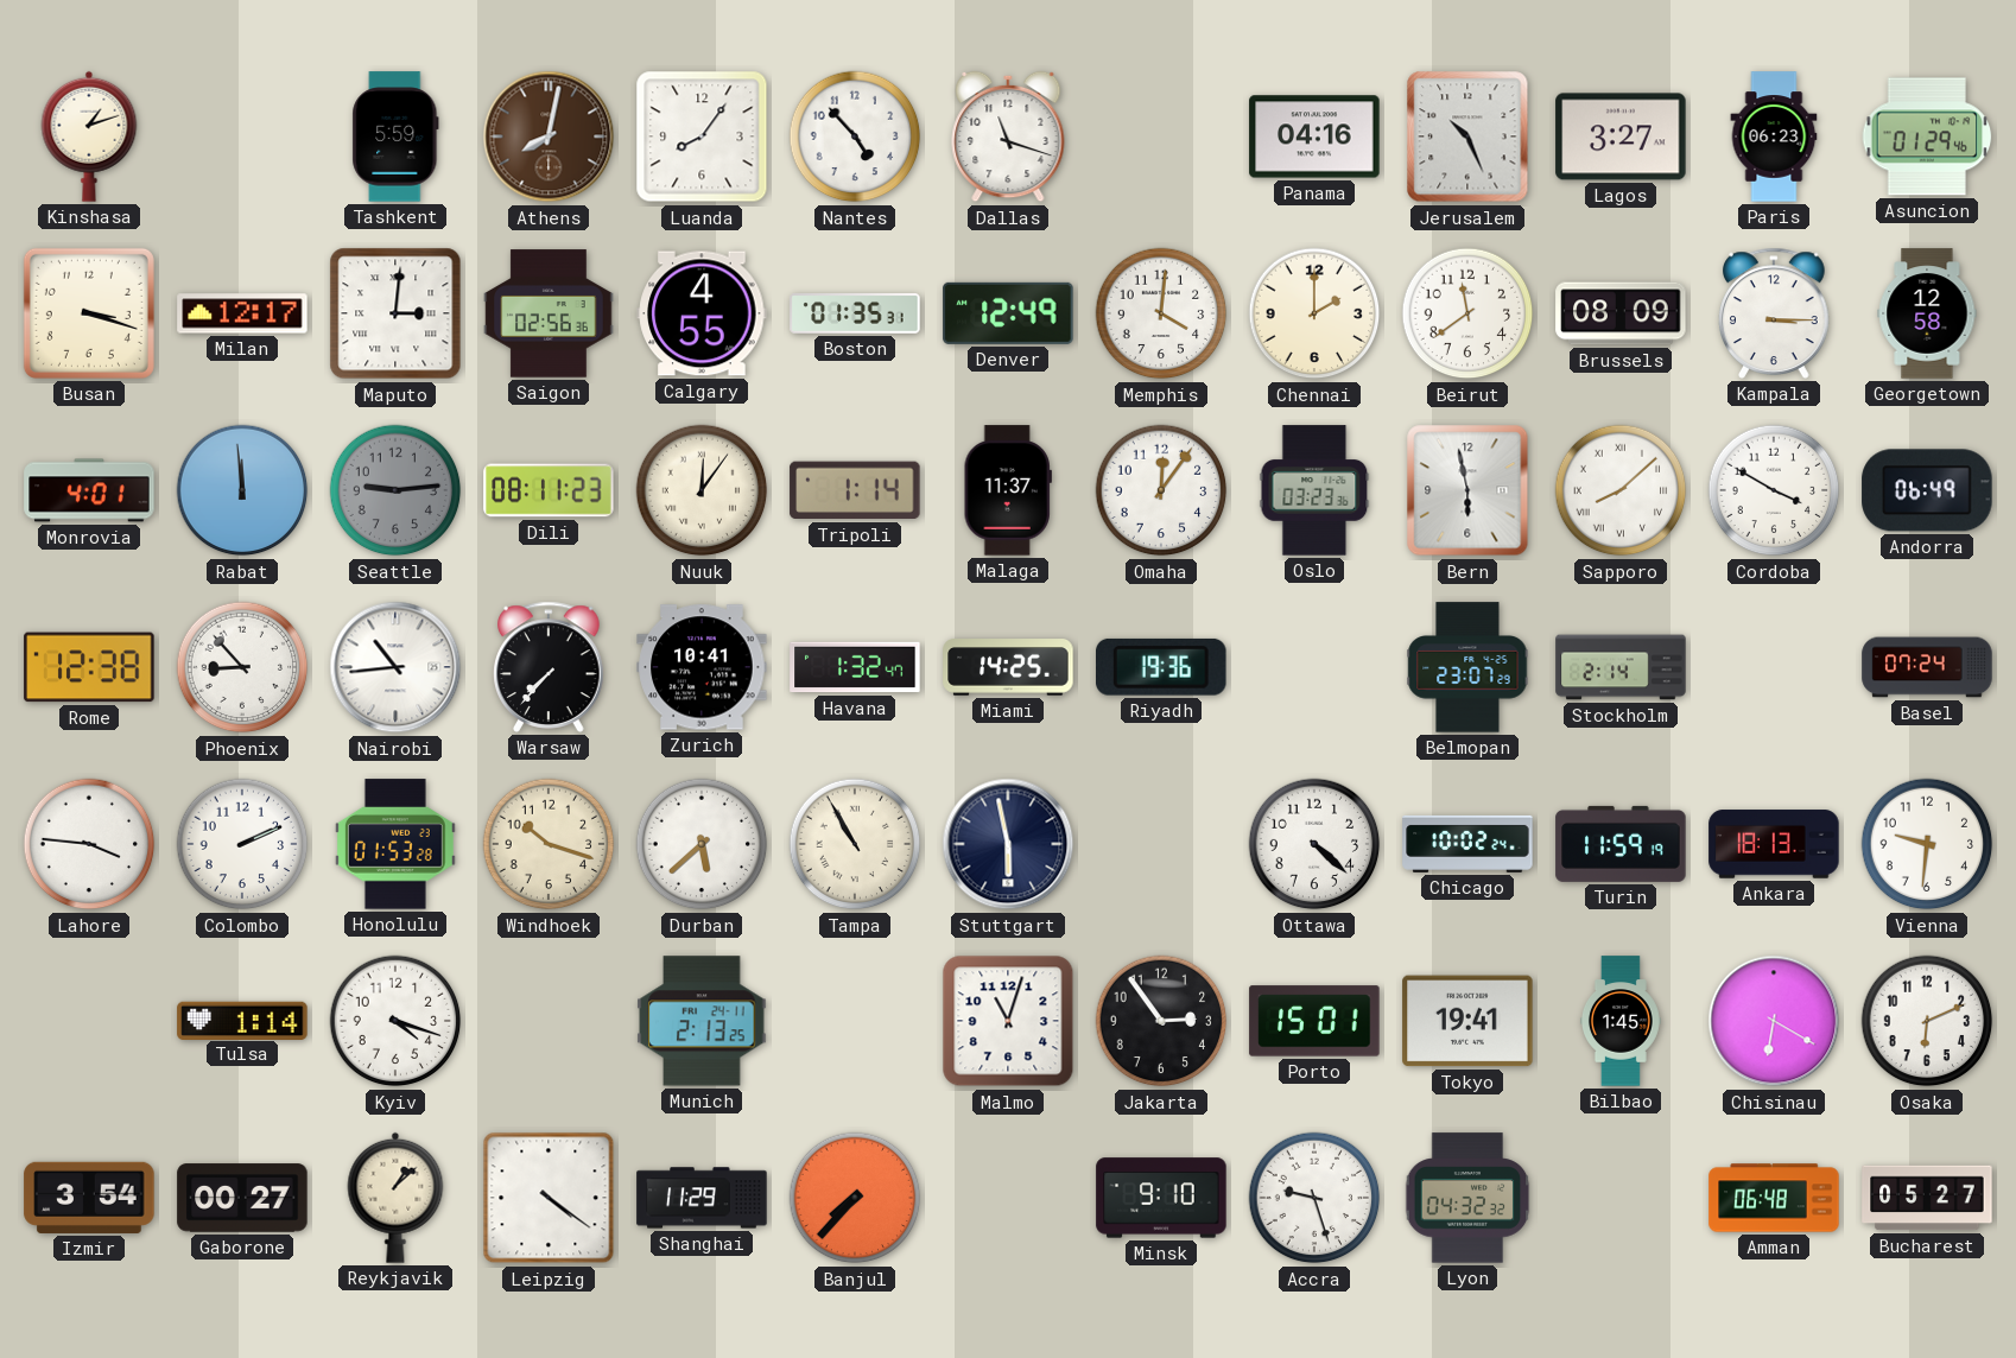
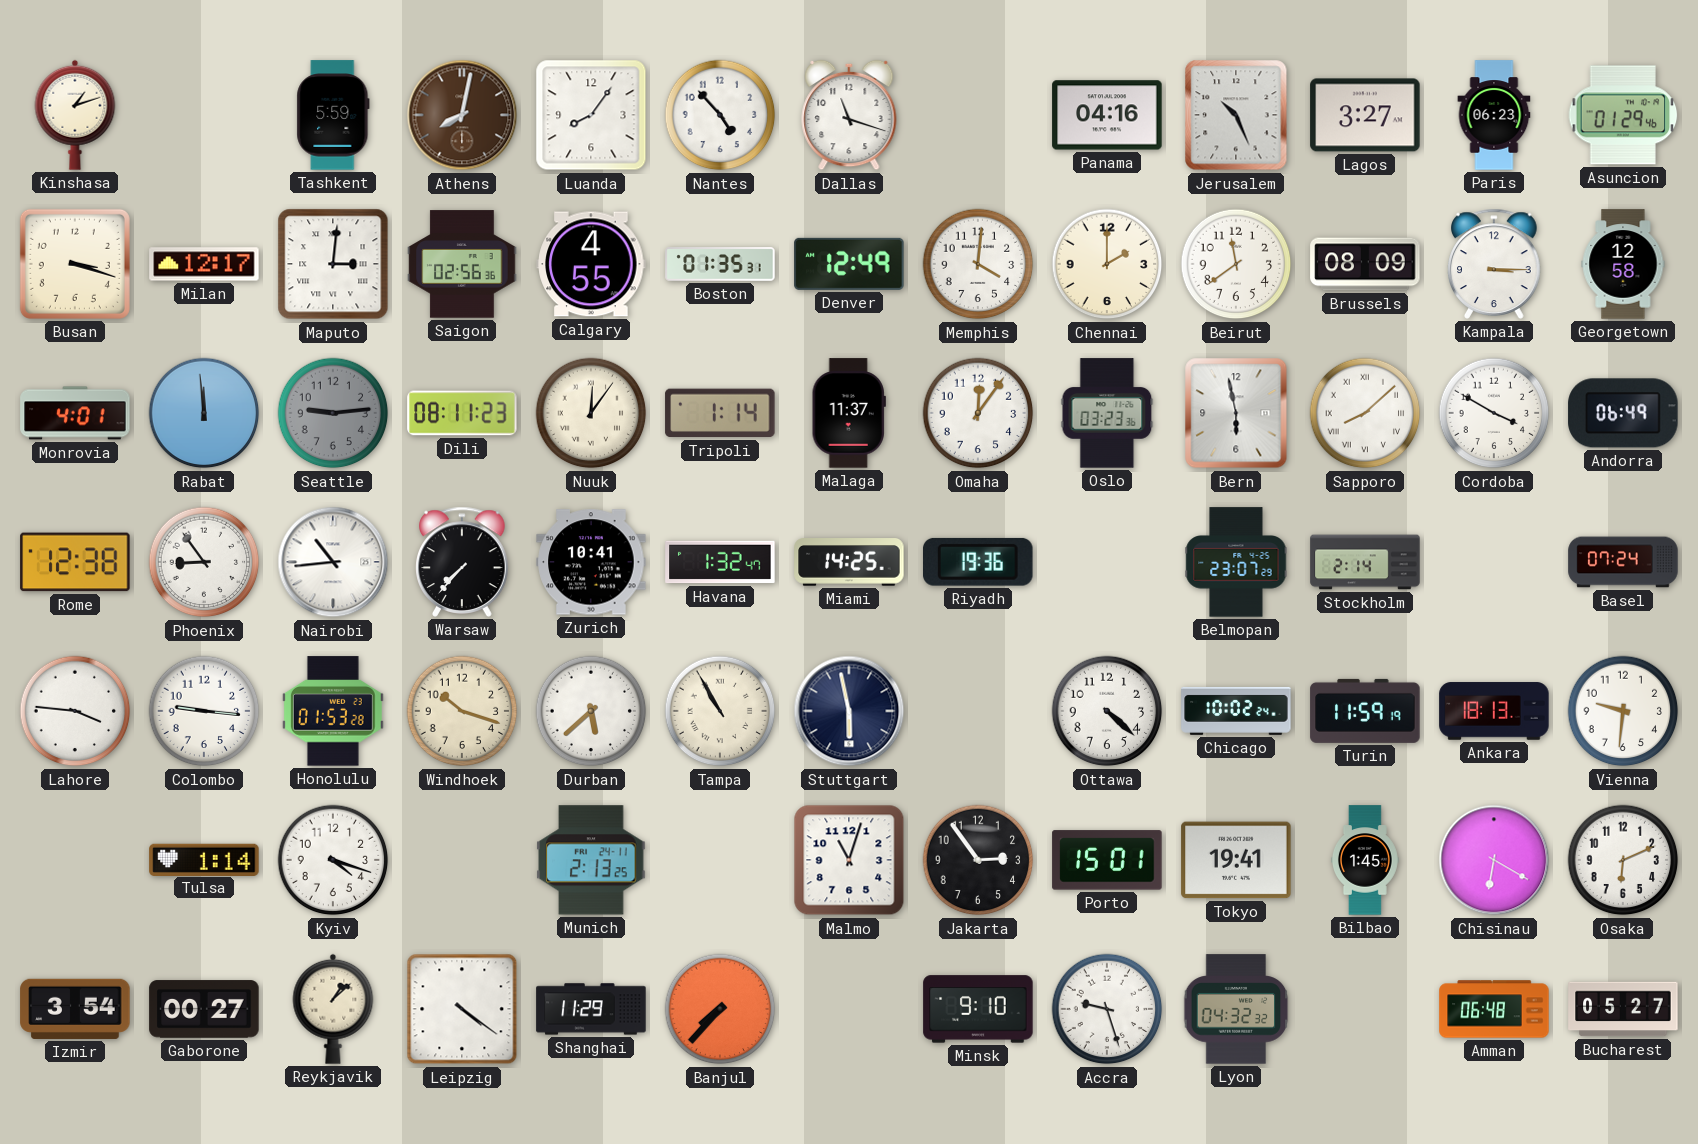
Phoenix: 8:53 -> 8:54
Colombo: 2:11 -> 9:16
